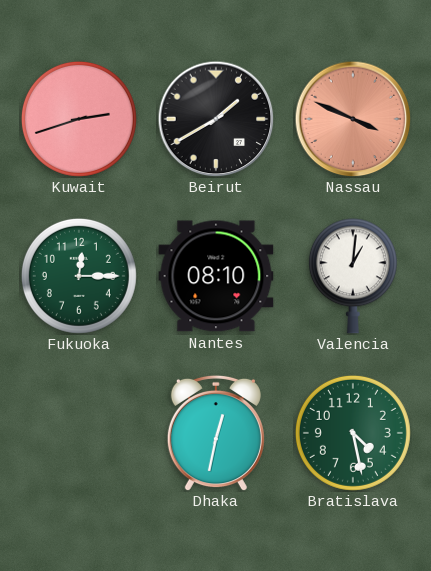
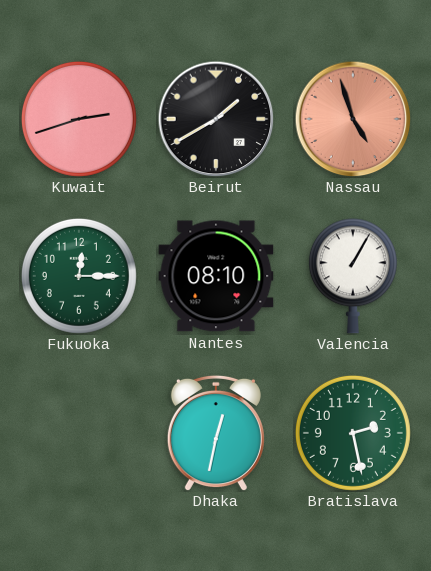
Nassau: 3:49 -> 4:57
Valencia: 1:01 -> 1:05
Bratislava: 4:28 -> 2:28
